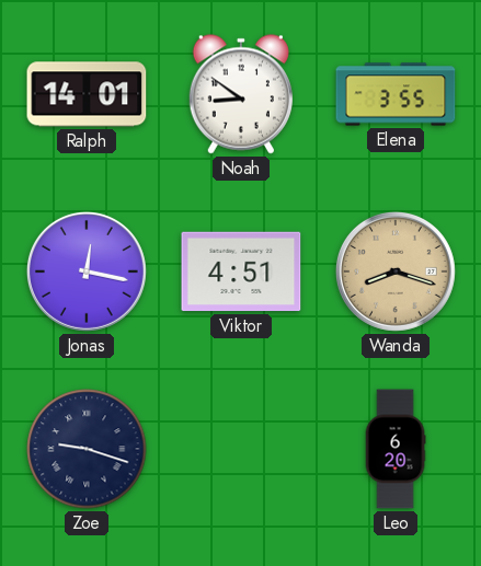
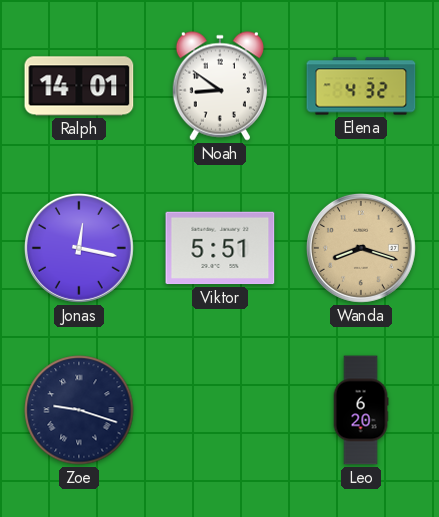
Elena: 3:55 -> 4:32
Viktor: 4:51 -> 5:51
